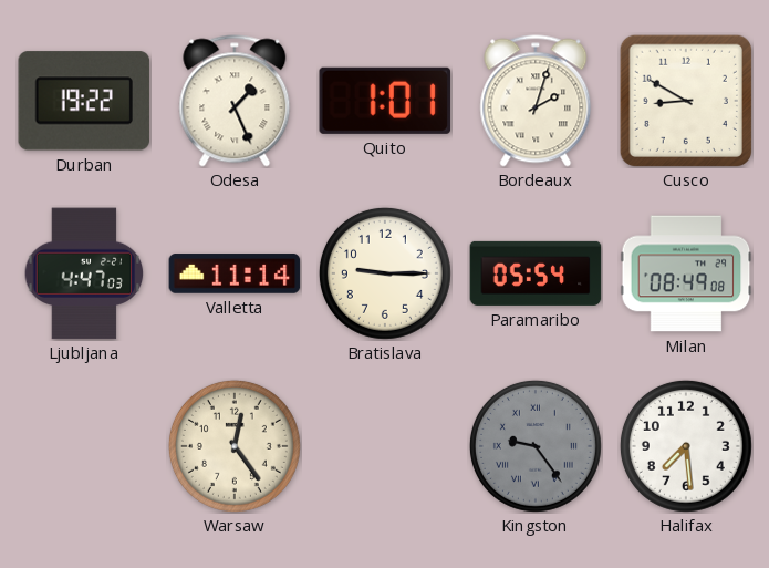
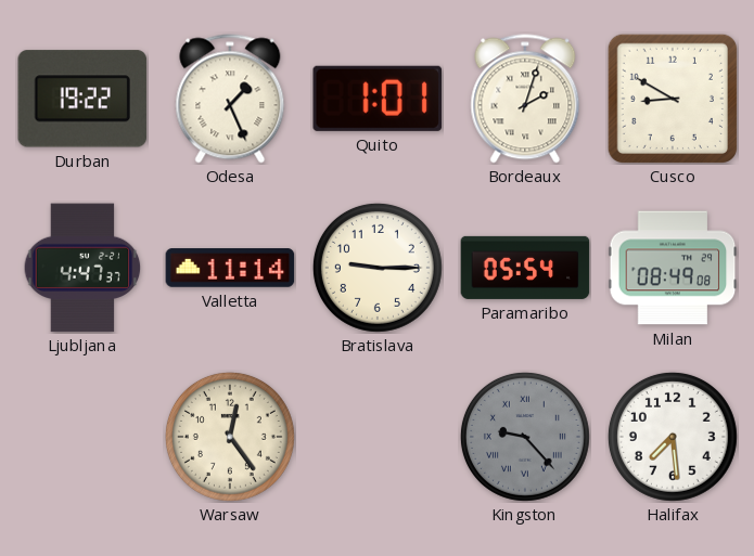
Ljubljana: 4:47:03 -> 4:47:37
Kingston: 9:24 -> 9:23
